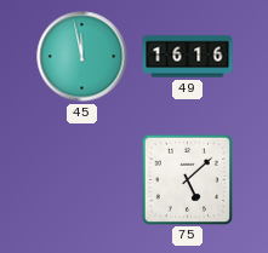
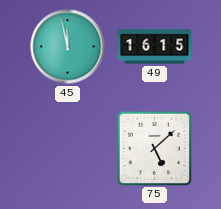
49: 16:16 -> 16:15
